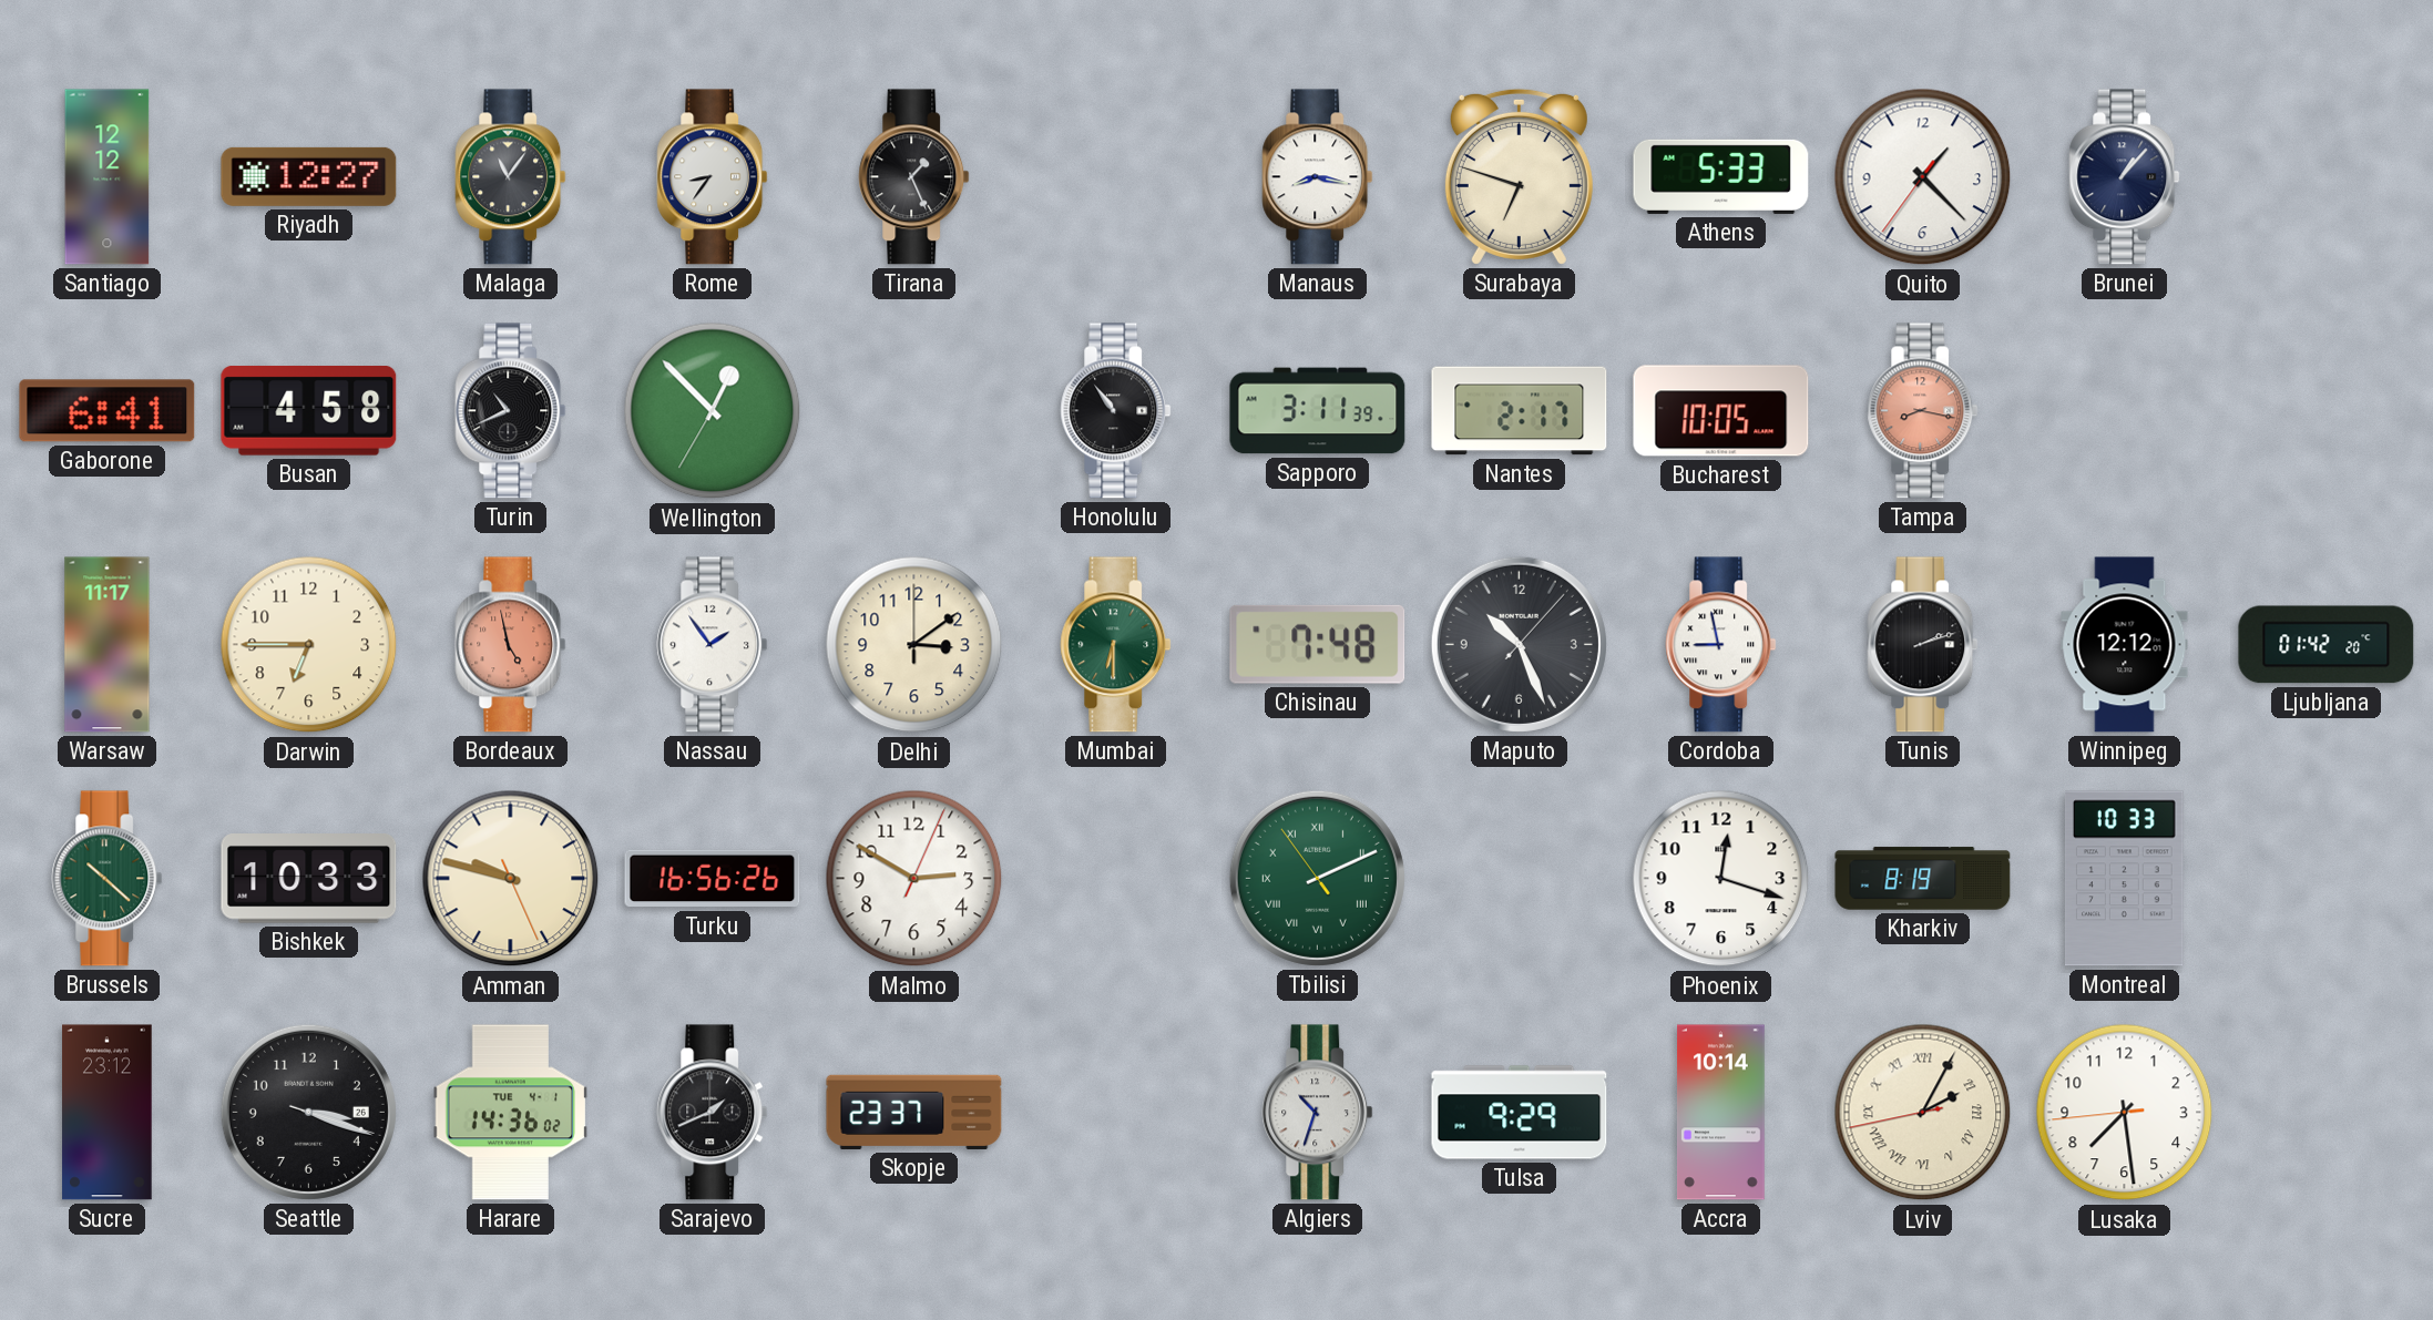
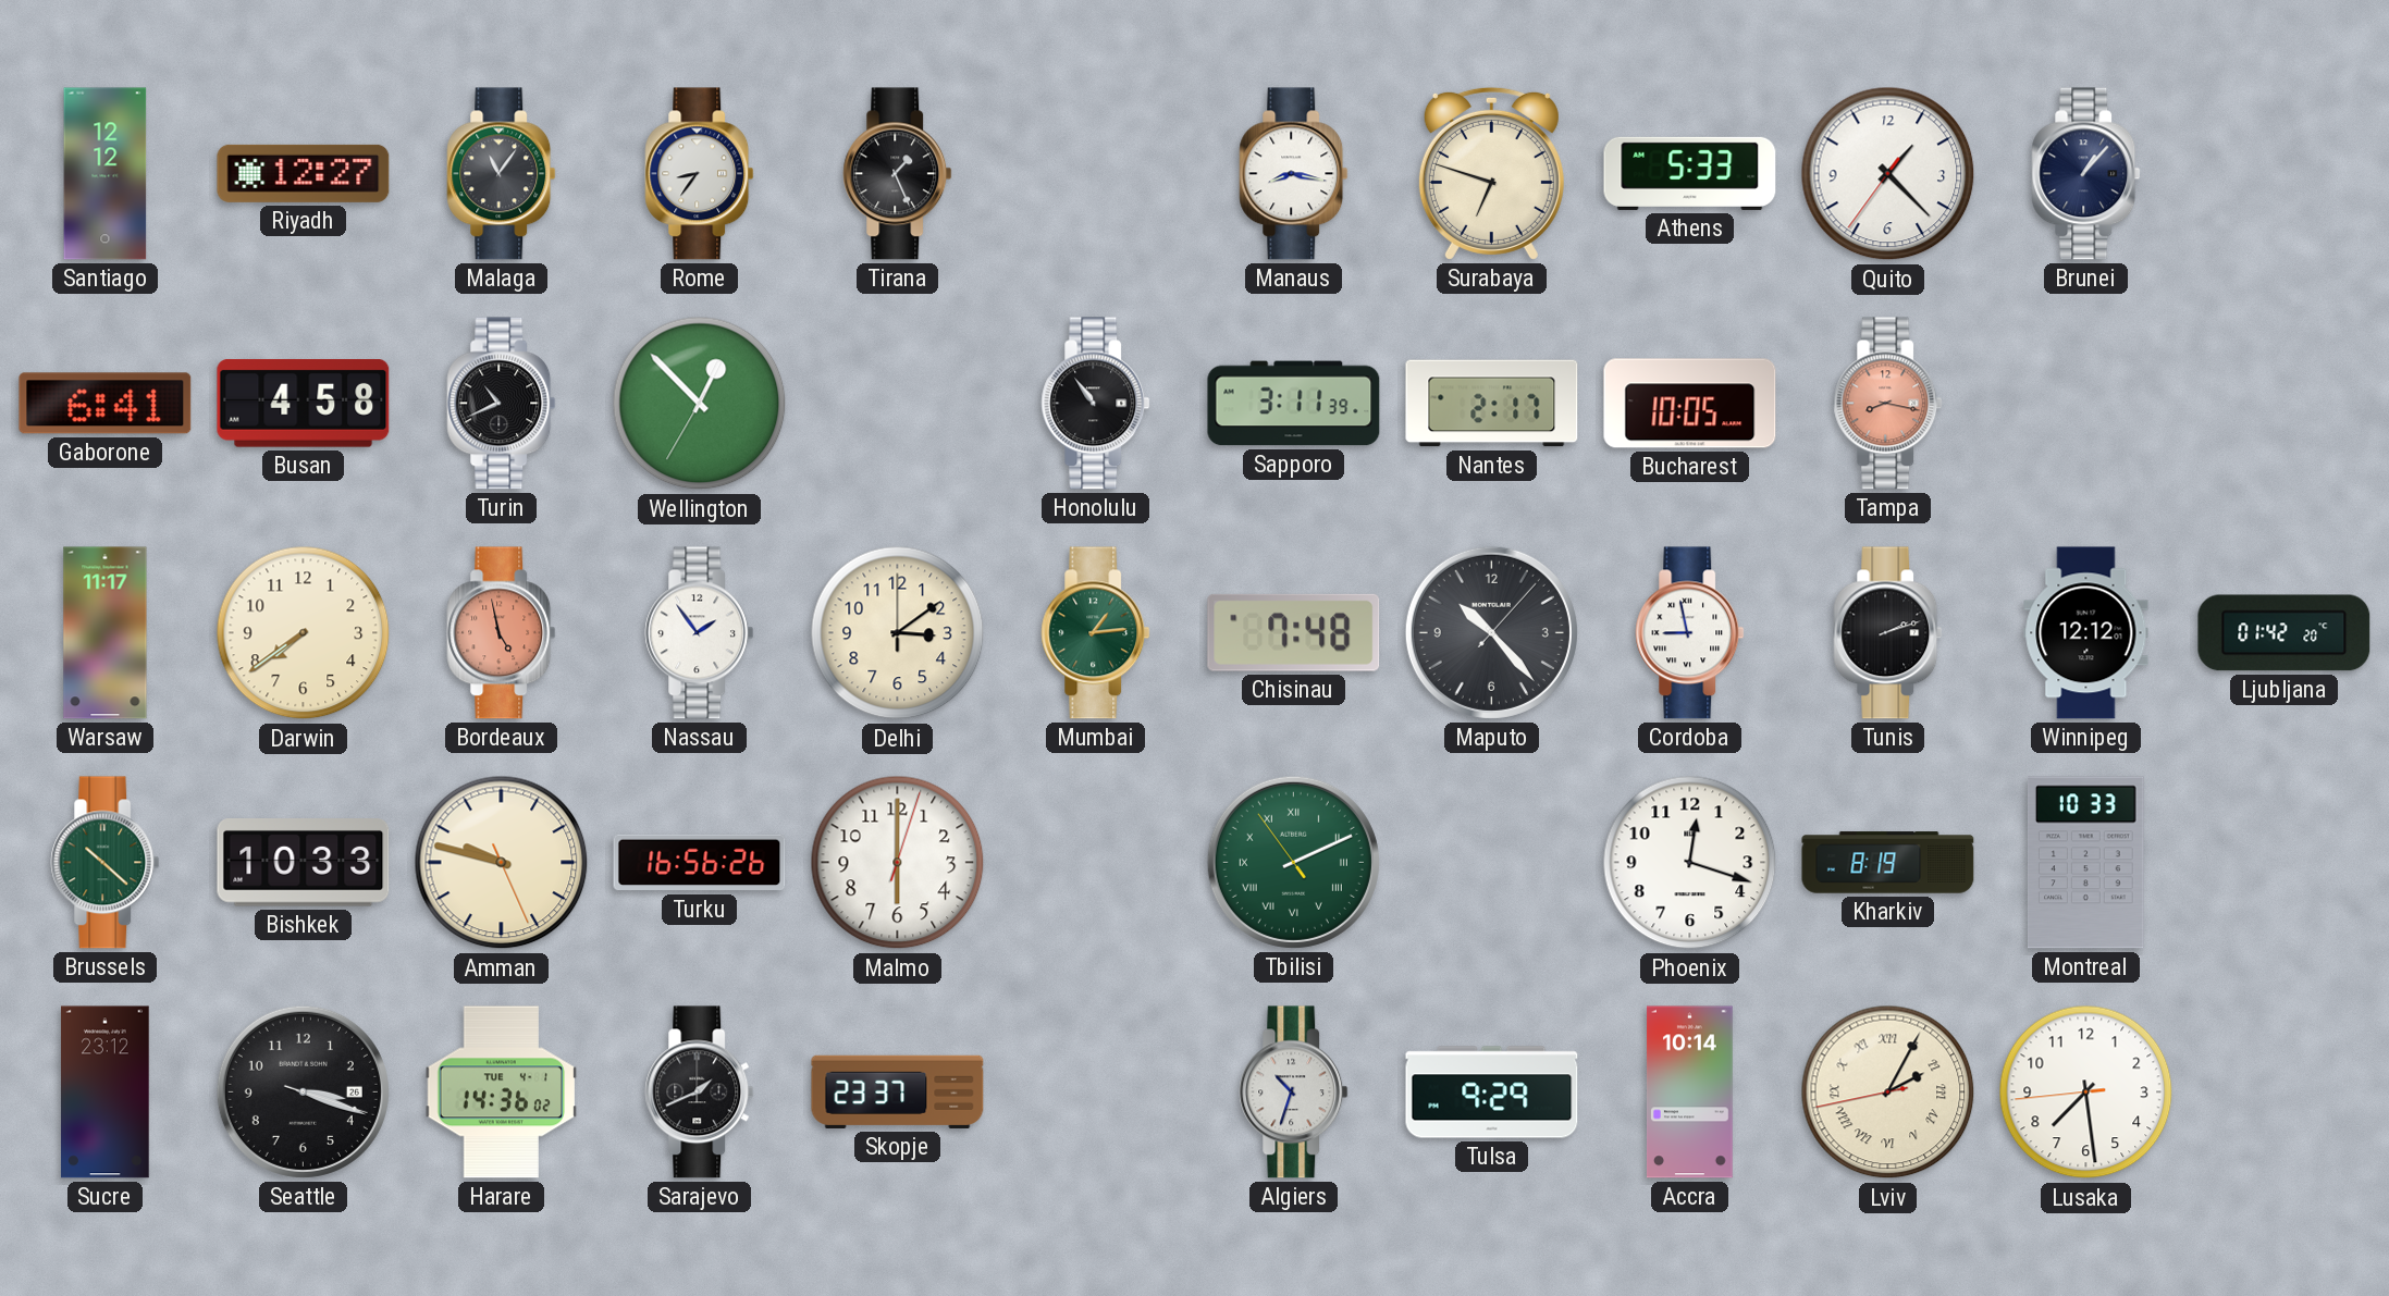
Darwin: 6:45 -> 7:39
Mumbai: 6:30 -> 1:14
Maputo: 10:26 -> 10:23
Malmo: 2:50 -> 6:00
